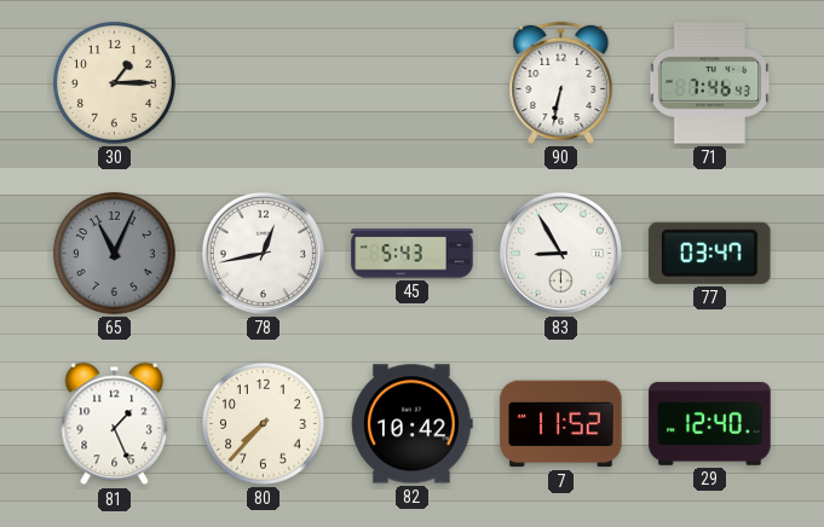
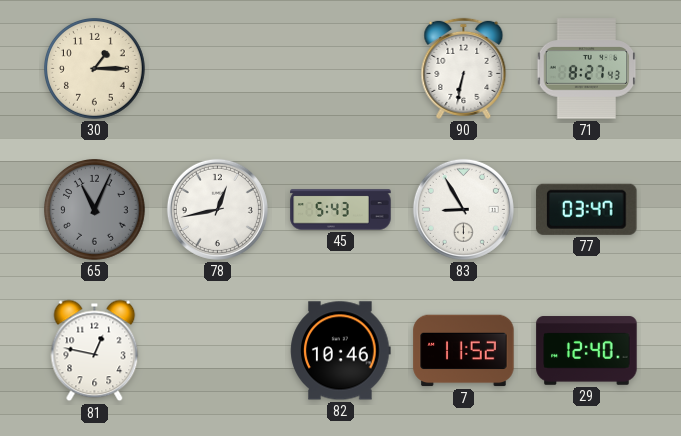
71: 7:46 -> 8:27
81: 1:26 -> 12:47
80: 7:37 -> none
82: 10:42 -> 10:46
